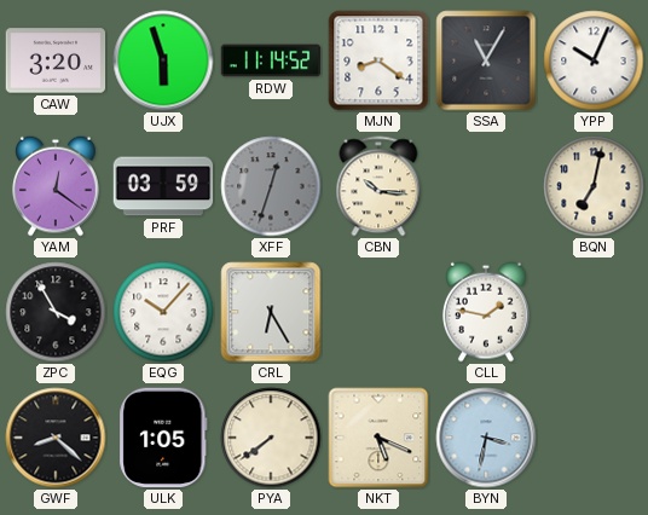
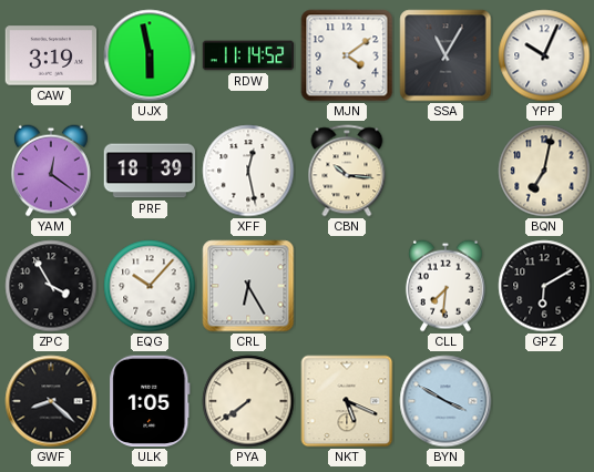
CAW: 3:20 -> 3:19
UJX: 5:57 -> 5:58
MJN: 8:21 -> 4:09
PRF: 03:59 -> 18:39
XFF: 12:33 -> 12:28
XFF dial: grey -> white
CLL: 1:47 -> 7:31
GPZ: none -> 6:10
BYN: 3:32 -> 3:50
